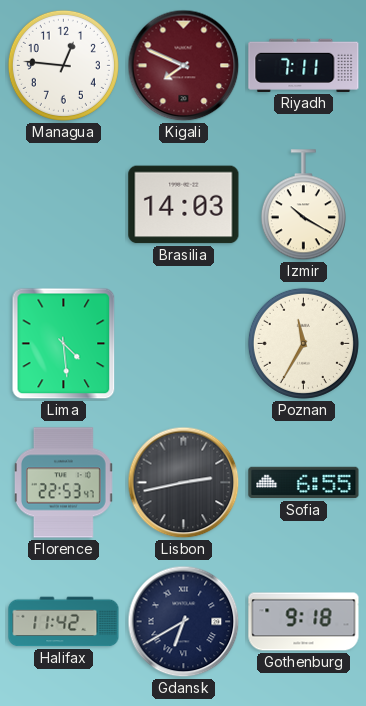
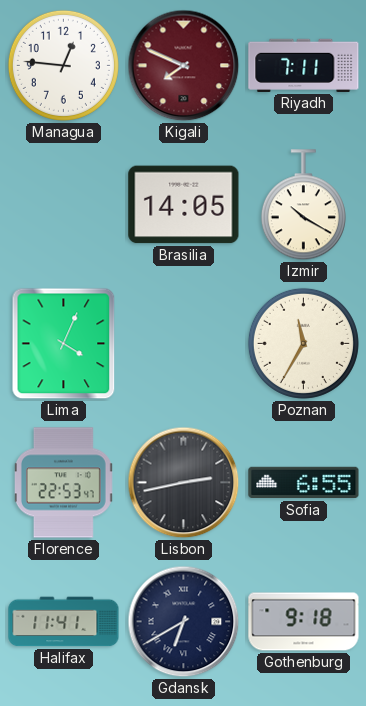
Brasilia: 14:03 -> 14:05
Lima: 4:29 -> 4:04
Halifax: 11:42 -> 11:41
